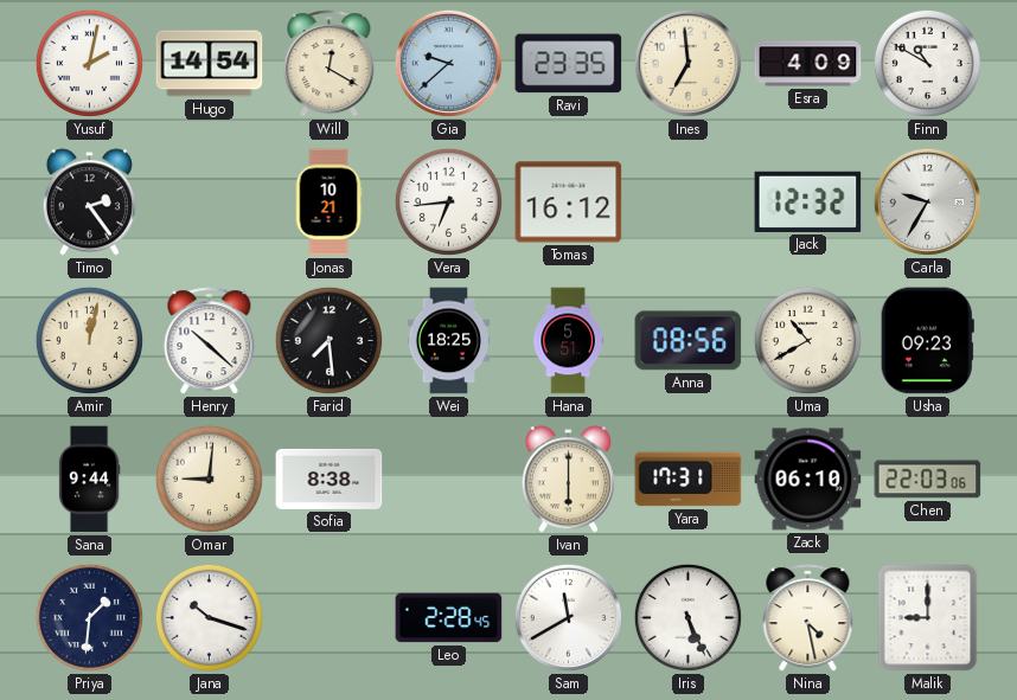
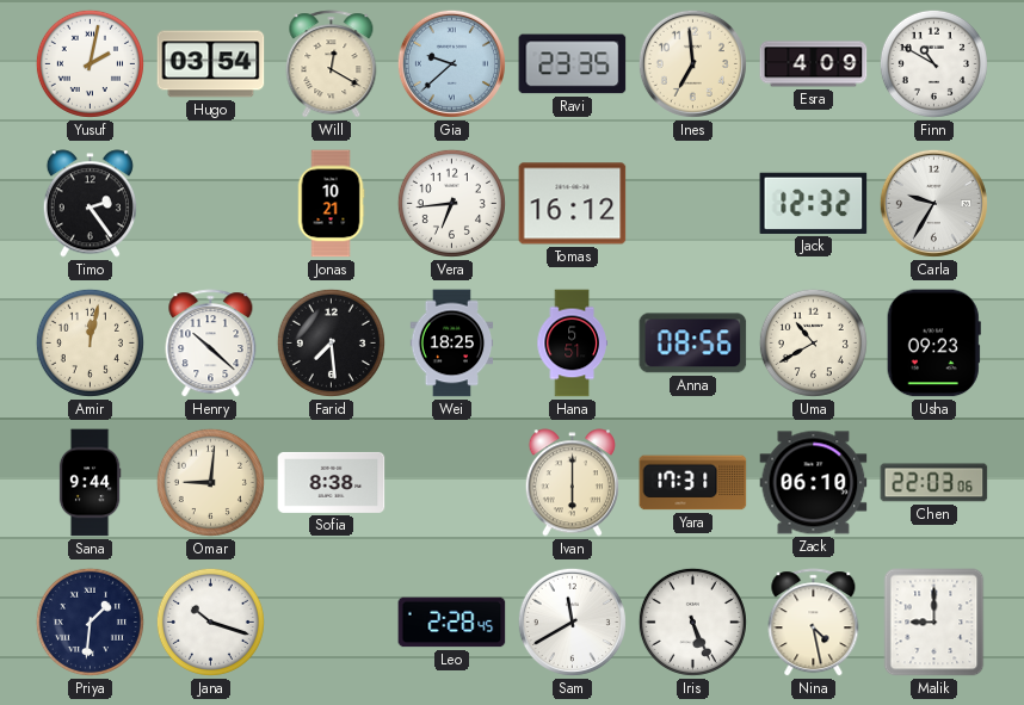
Hugo: 14:54 -> 03:54
